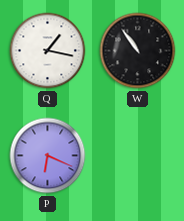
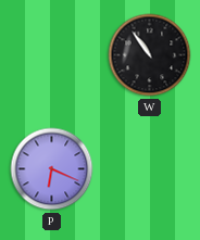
Q: 1:17 -> none
